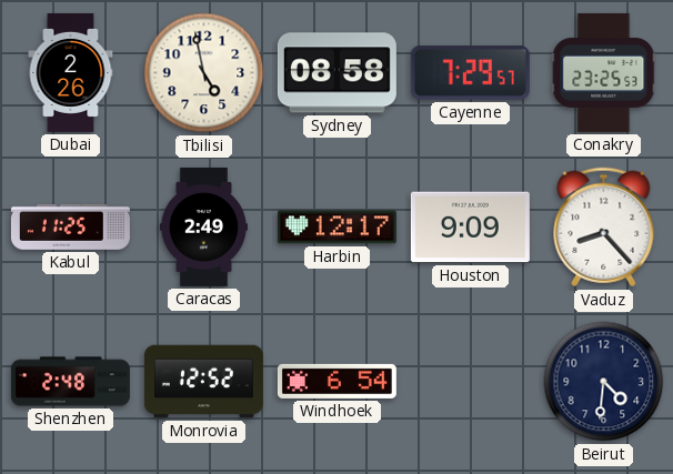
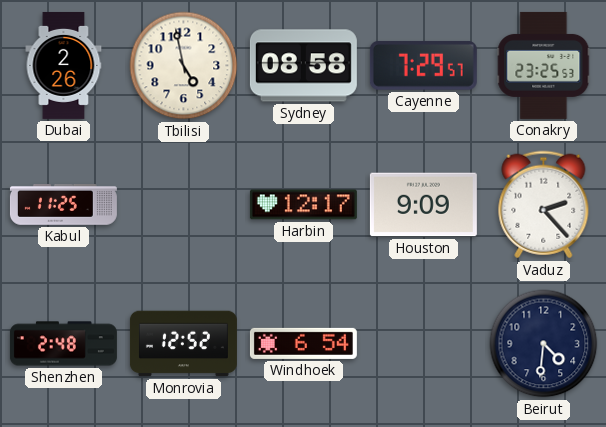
Caracas: 2:49 -> none
Vaduz: 8:23 -> 2:23
